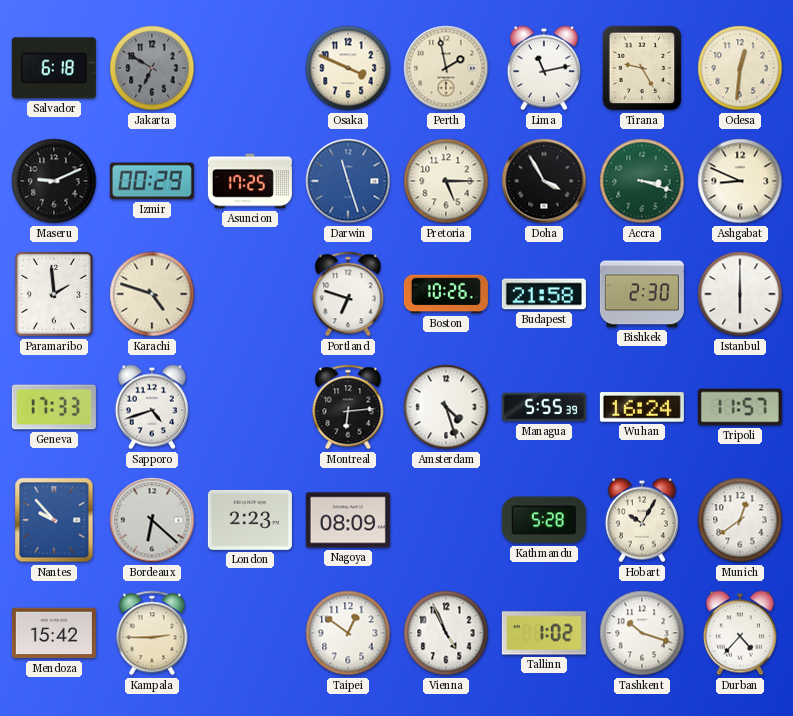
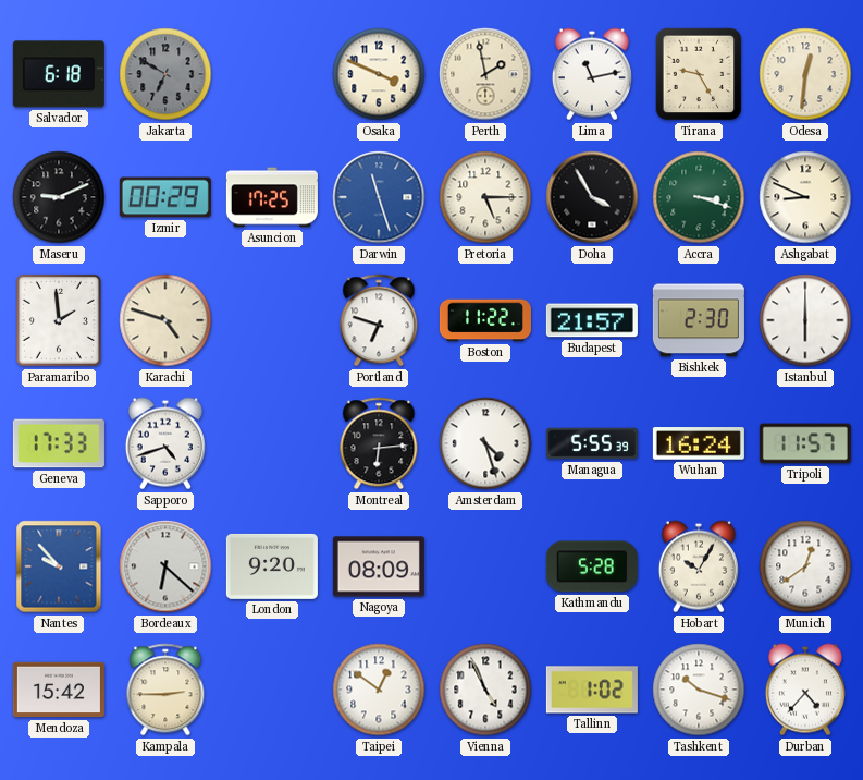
Boston: 10:26 -> 11:22
Budapest: 21:58 -> 21:57
London: 2:23 -> 9:20
